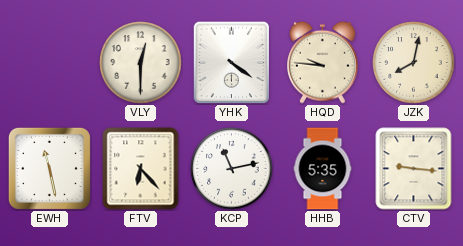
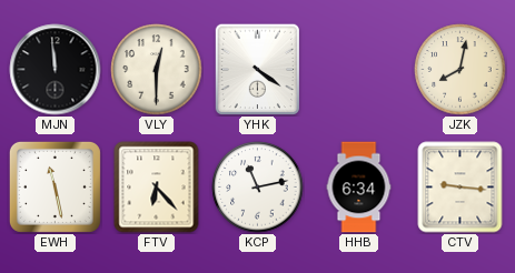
MJN: none -> 11:59
HQD: 9:46 -> none
HHB: 5:35 -> 6:34
